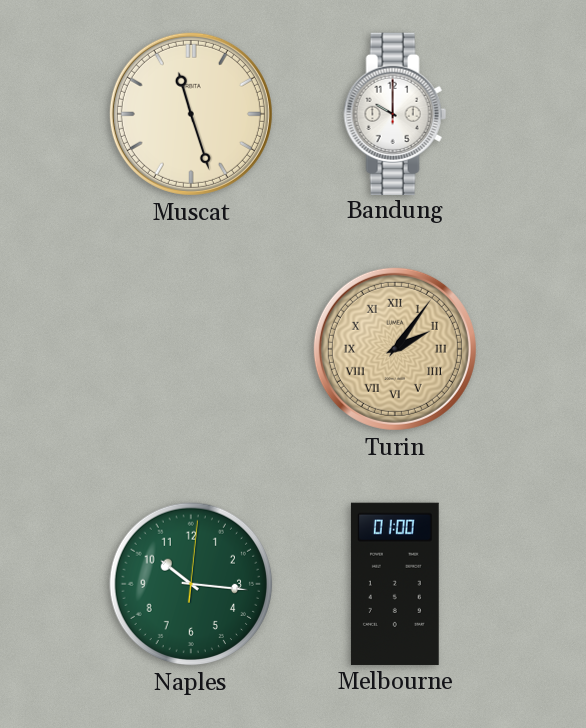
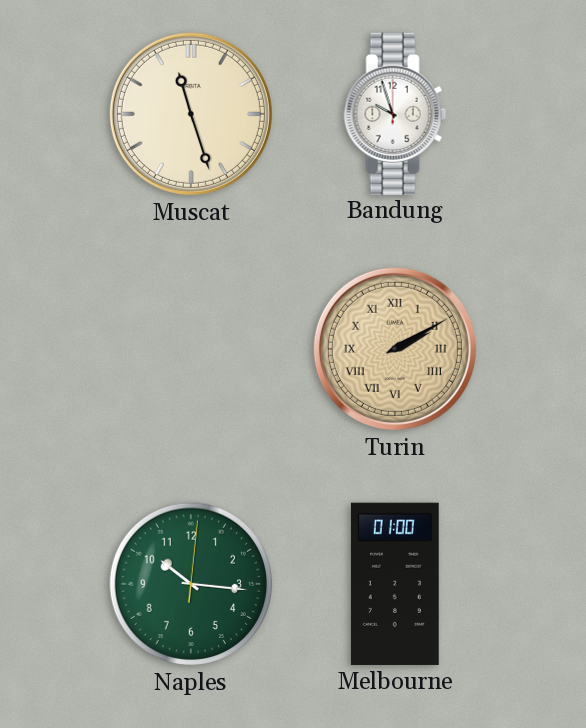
Bandung: 10:00 -> 9:57
Turin: 2:06 -> 2:10
